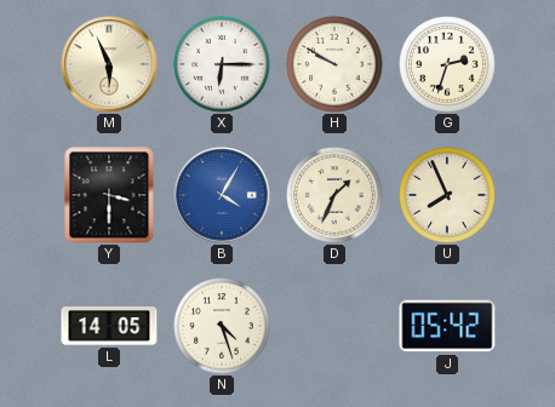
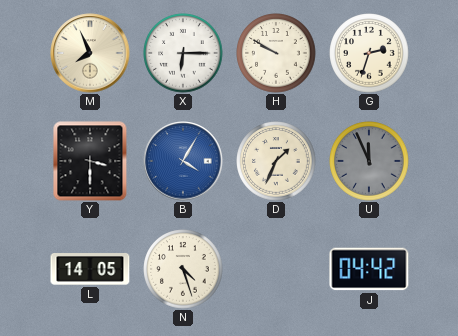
M: 5:56 -> 7:56
U: 7:56 -> 11:56
U dial: cream -> grey
J: 05:42 -> 04:42
